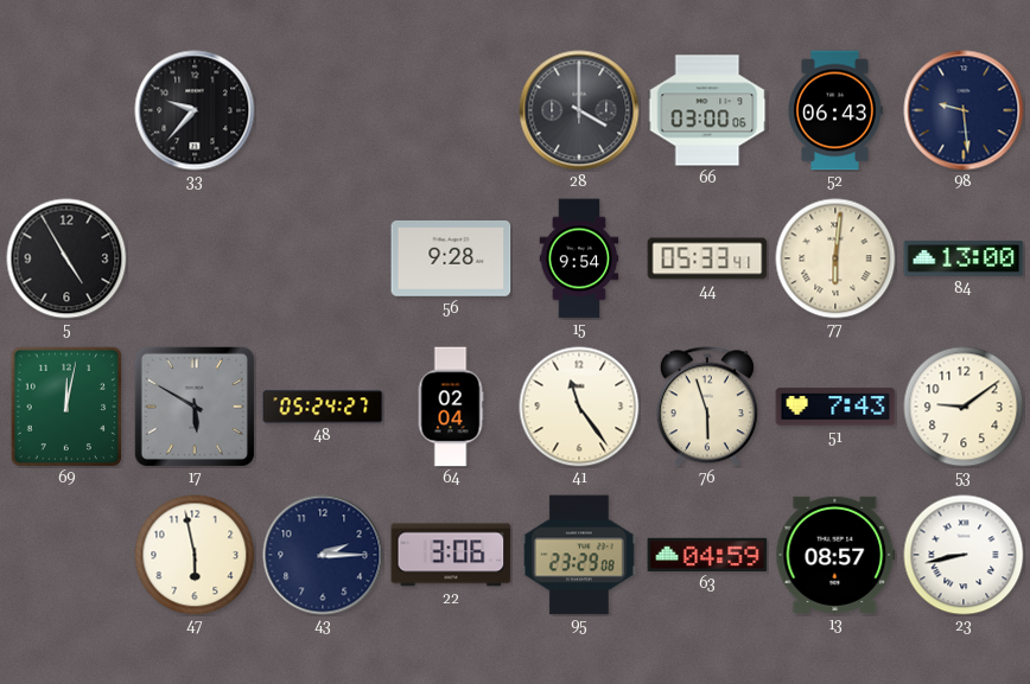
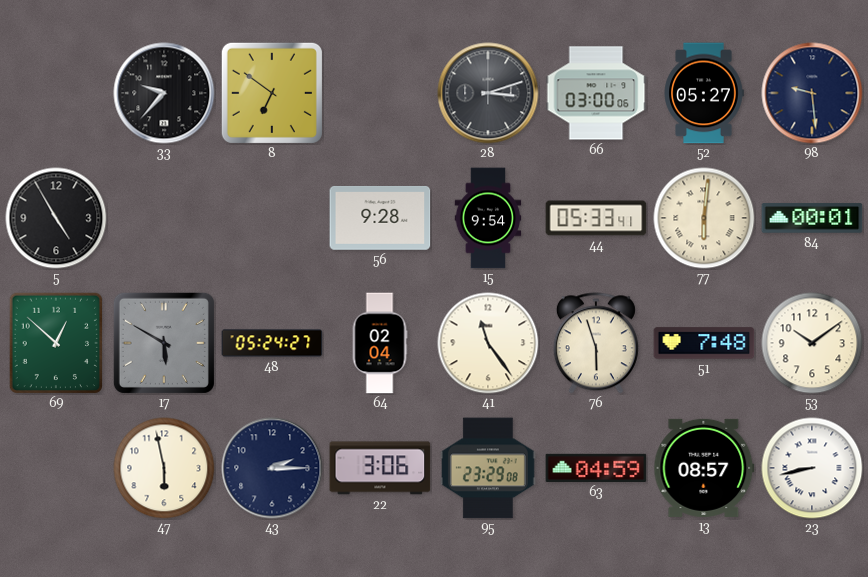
8: none -> 6:51
28: 4:00 -> 3:12
52: 06:43 -> 05:27
84: 13:00 -> 00:01
69: 12:02 -> 12:52
51: 7:43 -> 7:48
53: 9:09 -> 10:09
